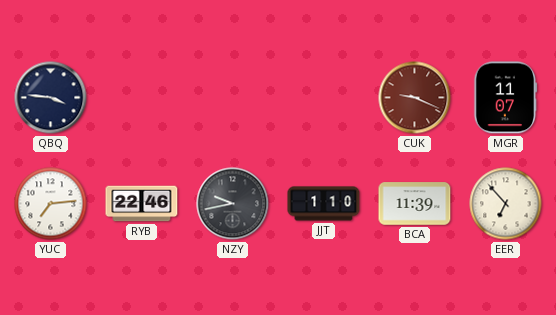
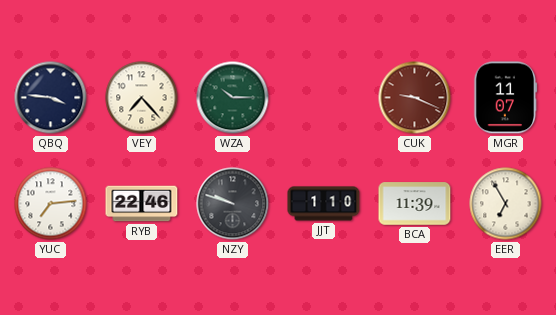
VEY: none -> 7:23
WZA: none -> 10:15
NZY: 9:43 -> 9:48
EER: 6:53 -> 6:55
